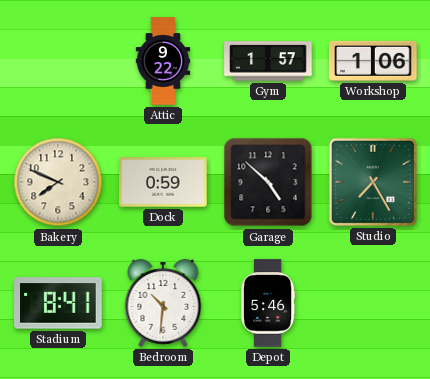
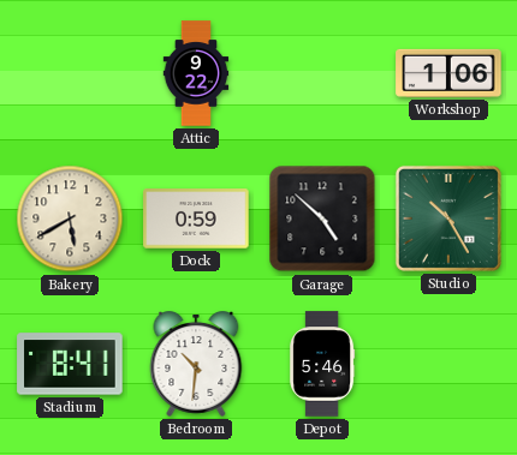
Gym: 1:57 -> none
Bakery: 7:49 -> 5:40
Studio: 7:25 -> 10:25
